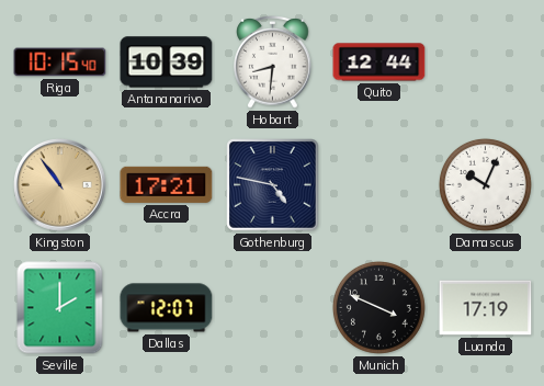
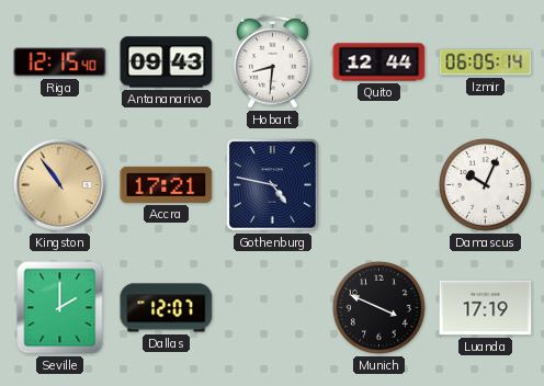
Riga: 10:15 -> 12:15
Antananarivo: 10:39 -> 09:43
Izmir: none -> 06:05
